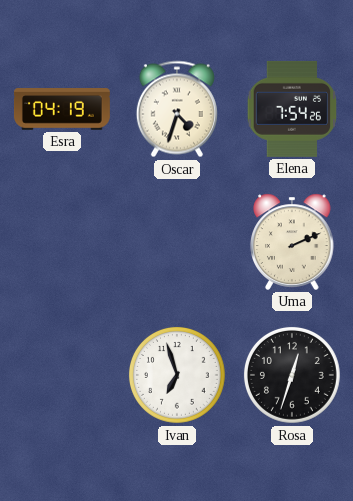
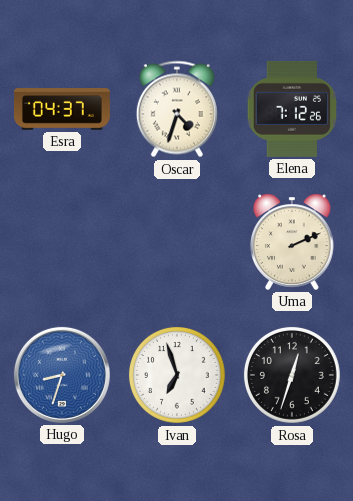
Esra: 04:19 -> 04:37
Elena: 7:54 -> 7:12
Hugo: none -> 8:33
